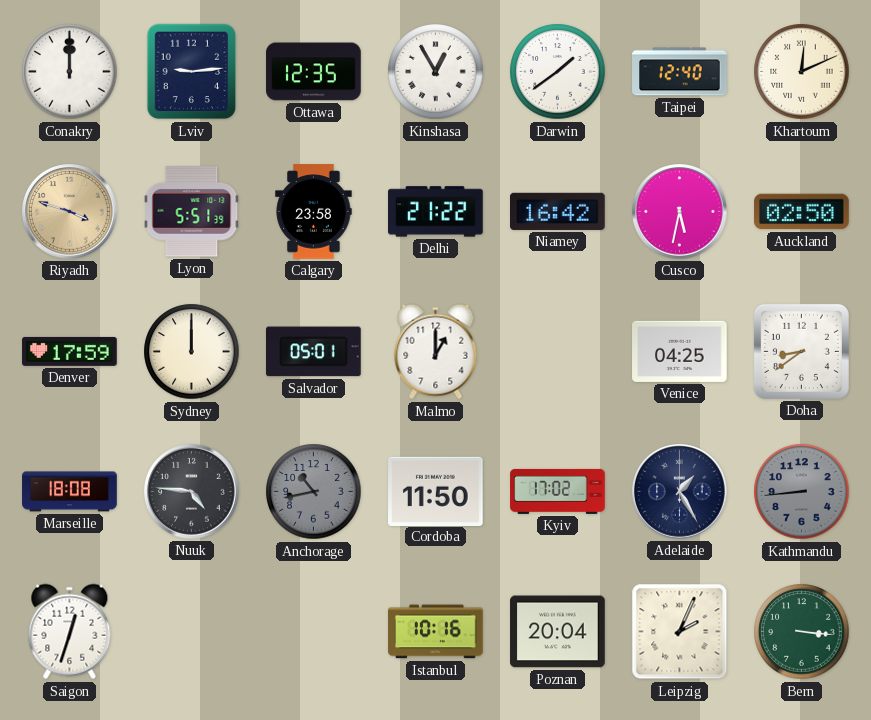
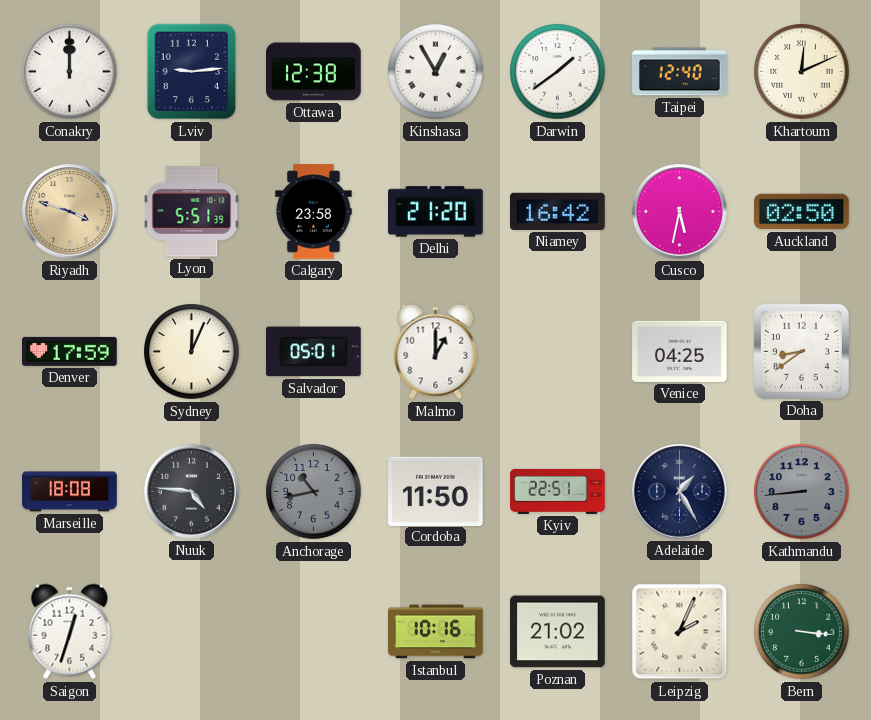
Ottawa: 12:35 -> 12:38
Delhi: 21:22 -> 21:20
Sydney: 12:00 -> 12:04
Kyiv: 17:02 -> 22:51
Poznan: 20:04 -> 21:02
